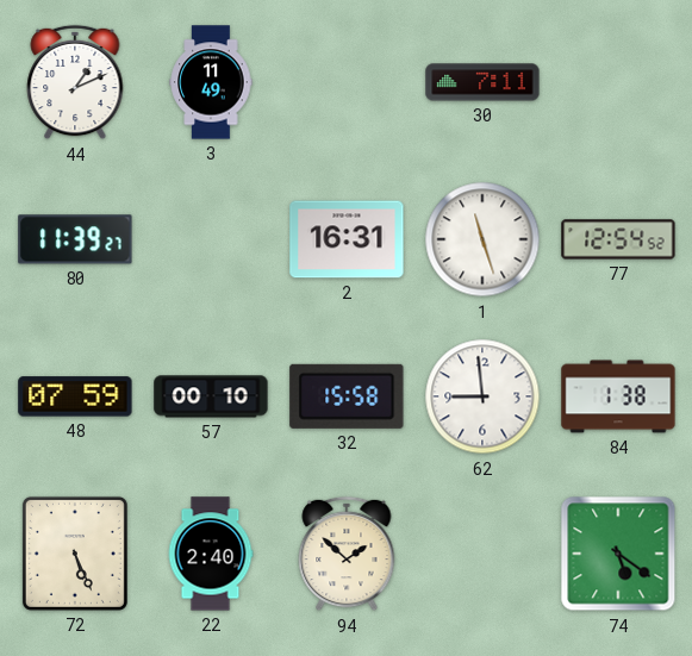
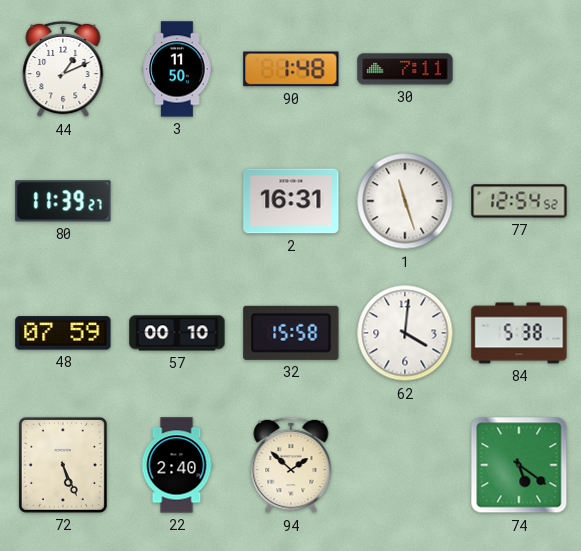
3: 11:49 -> 11:50
90: none -> 1:48
62: 8:59 -> 4:01
84: 1:38 -> 5:38
